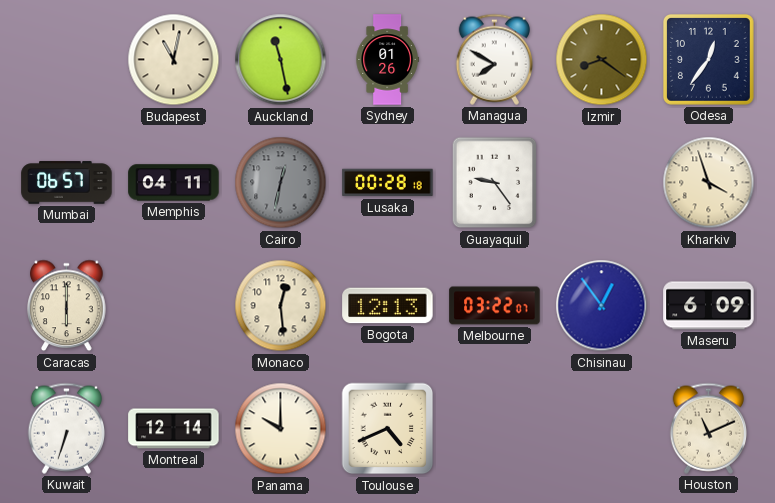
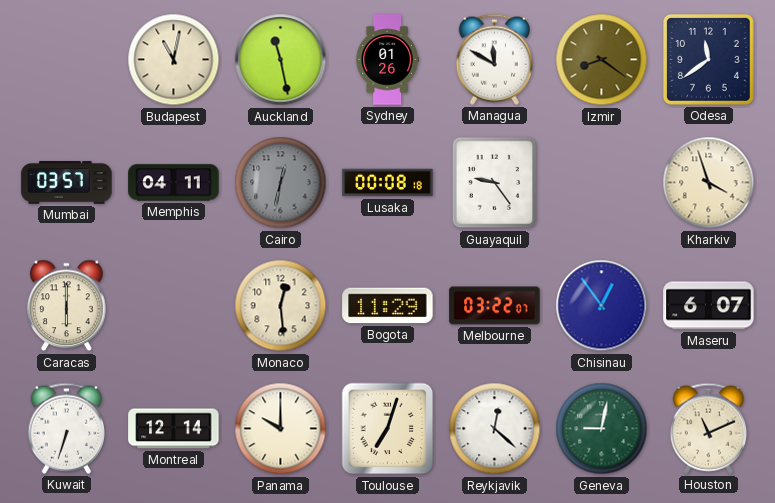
Managua: 7:50 -> 11:50
Odesa: 12:36 -> 11:39
Mumbai: 06:57 -> 03:57
Lusaka: 00:28 -> 00:08
Bogota: 12:13 -> 11:29
Maseru: 6:09 -> 6:07
Toulouse: 4:41 -> 7:03
Reykjavik: none -> 12:22
Geneva: none -> 9:02
